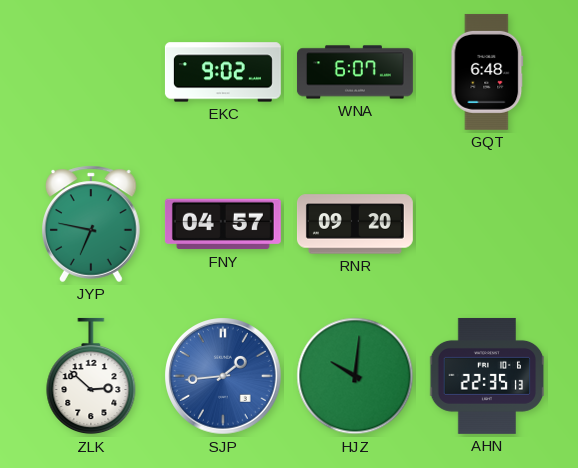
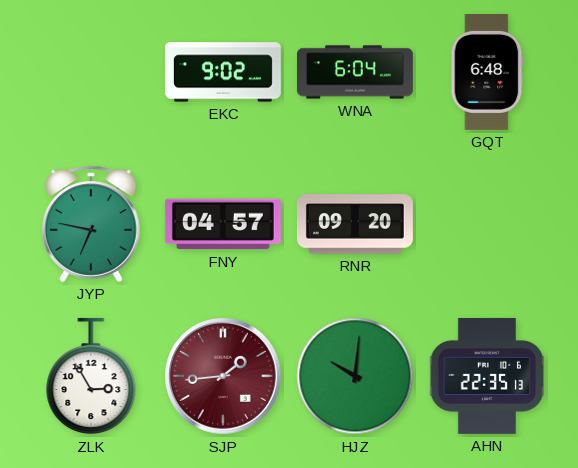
WNA: 6:07 -> 6:04
ZLK: 2:52 -> 2:55
SJP dial: blue -> burgundy
